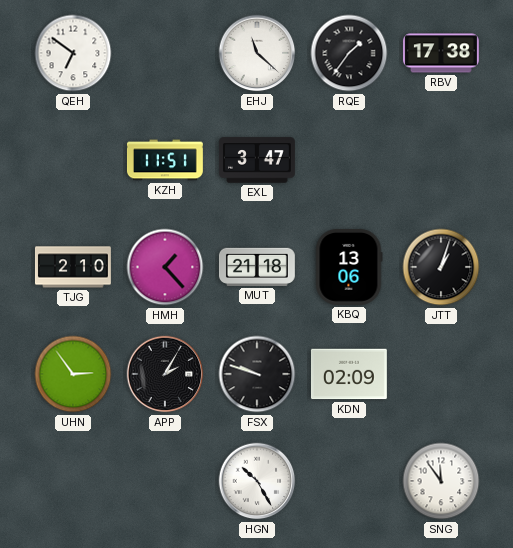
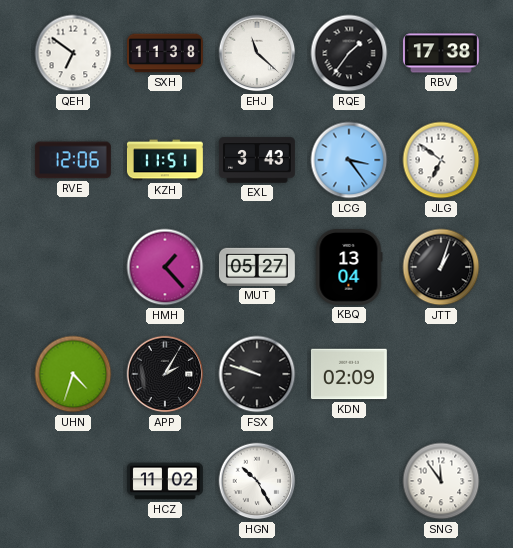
SXH: none -> 11:38
RVE: none -> 12:06
EXL: 3:47 -> 3:43
LCG: none -> 3:24
JLG: none -> 6:51
TJG: 2:10 -> none
MUT: 21:18 -> 05:27
KBQ: 13:06 -> 13:04
UHN: 2:54 -> 4:33
HCZ: none -> 11:02
